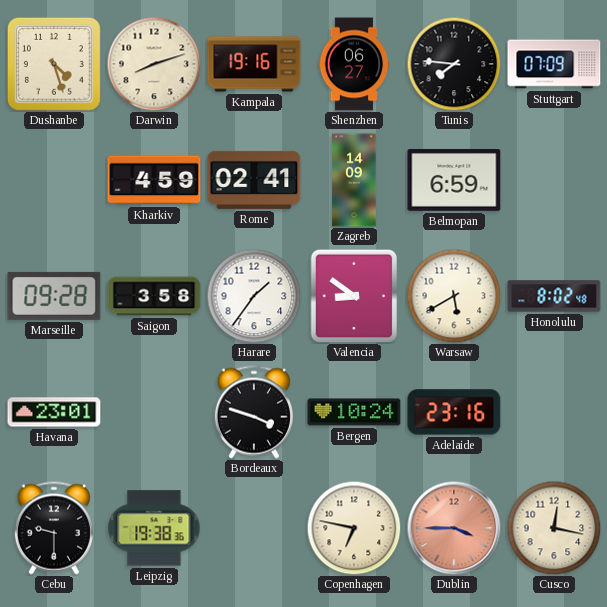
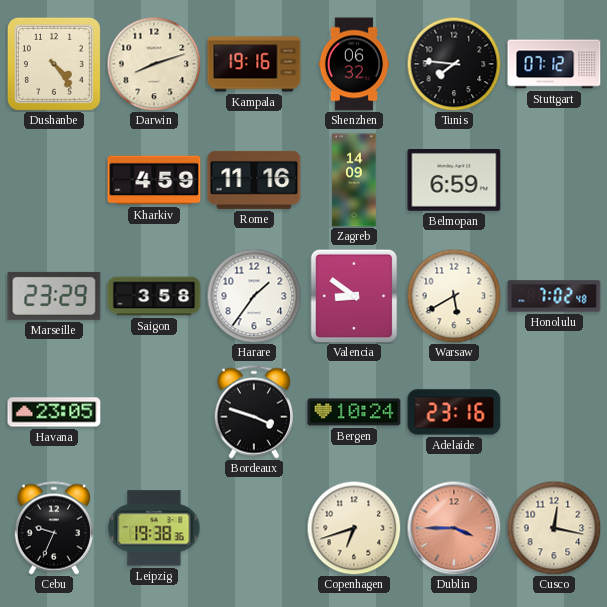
Dushanbe: 4:27 -> 4:24
Shenzhen: 06:27 -> 06:32
Stuttgart: 07:09 -> 07:12
Rome: 02:41 -> 11:16
Marseille: 09:28 -> 23:29
Honolulu: 8:02 -> 7:02
Havana: 23:01 -> 23:05
Cebu: 9:30 -> 9:34
Copenhagen: 6:47 -> 6:42
